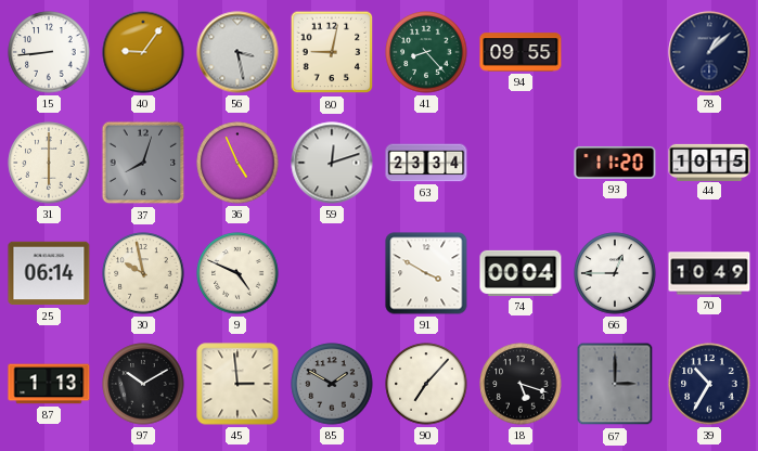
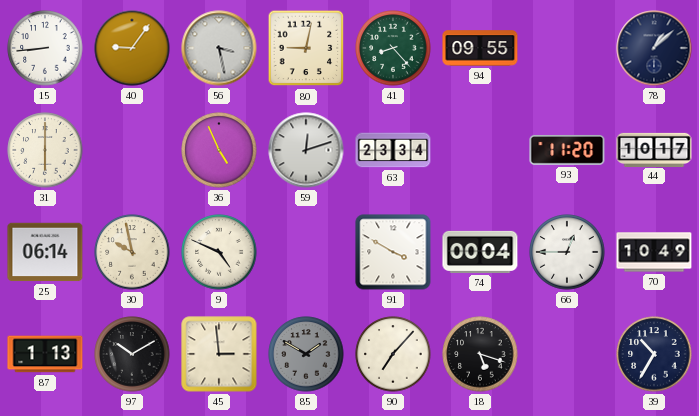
37: 8:03 -> none
44: 10:15 -> 10:17
67: 3:00 -> none
